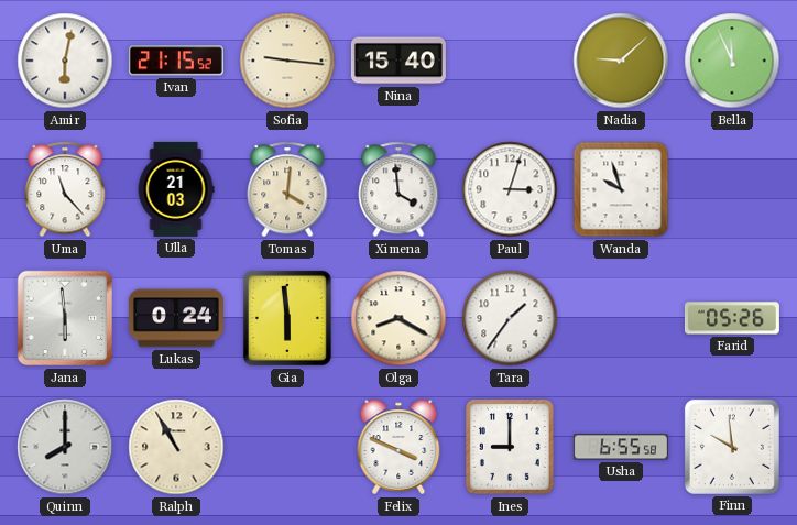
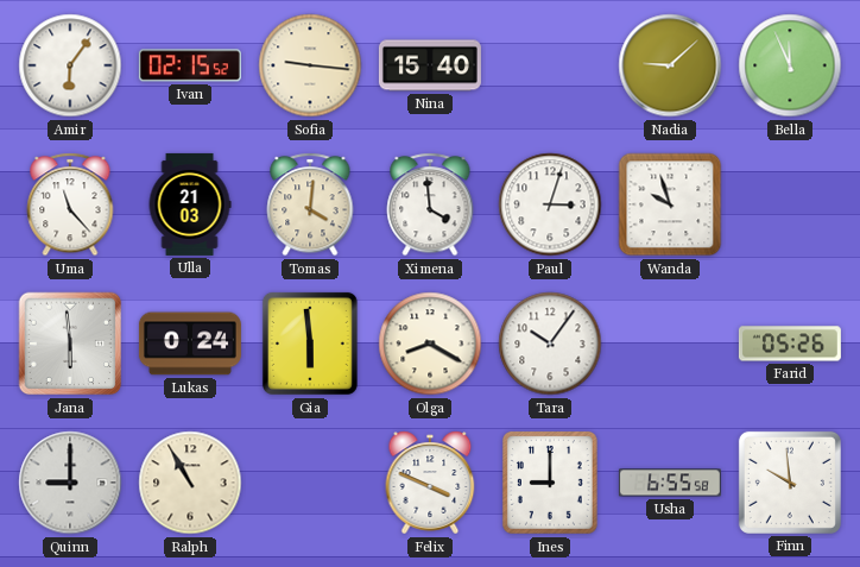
Amir: 6:02 -> 6:06
Ivan: 21:15 -> 02:15
Tara: 1:36 -> 10:06
Quinn: 8:00 -> 9:00
